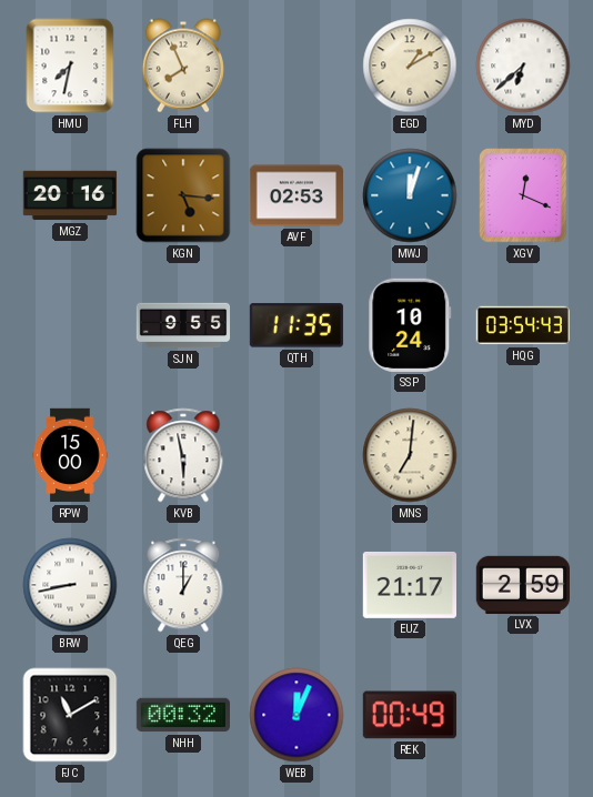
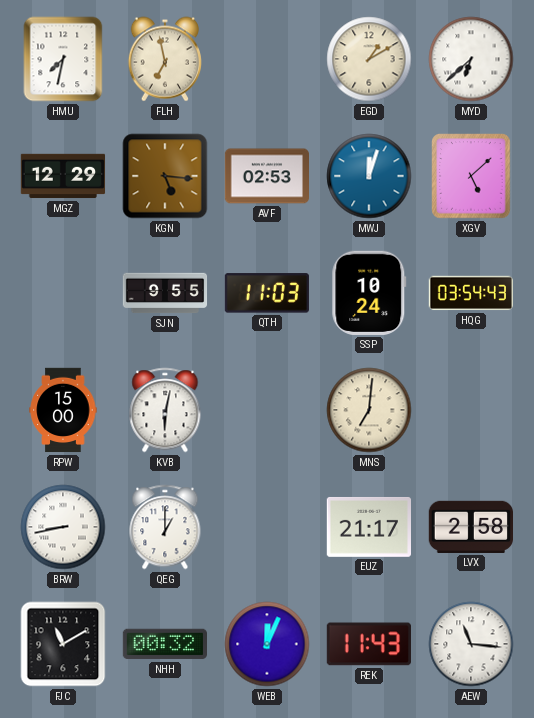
FLH: 7:56 -> 6:58
MGZ: 20:16 -> 12:29
XGV: 12:19 -> 5:08
QTH: 11:35 -> 11:03
KVB: 5:58 -> 6:02
LVX: 2:59 -> 2:58
REK: 00:49 -> 11:43
AEW: none -> 11:16
